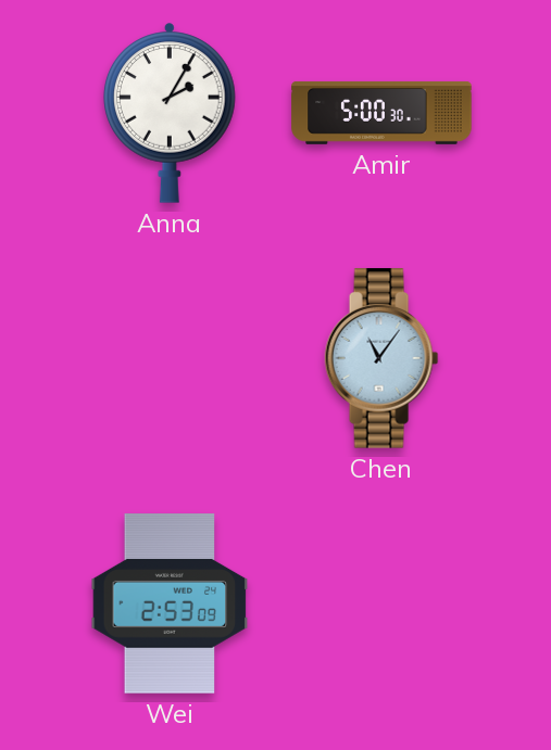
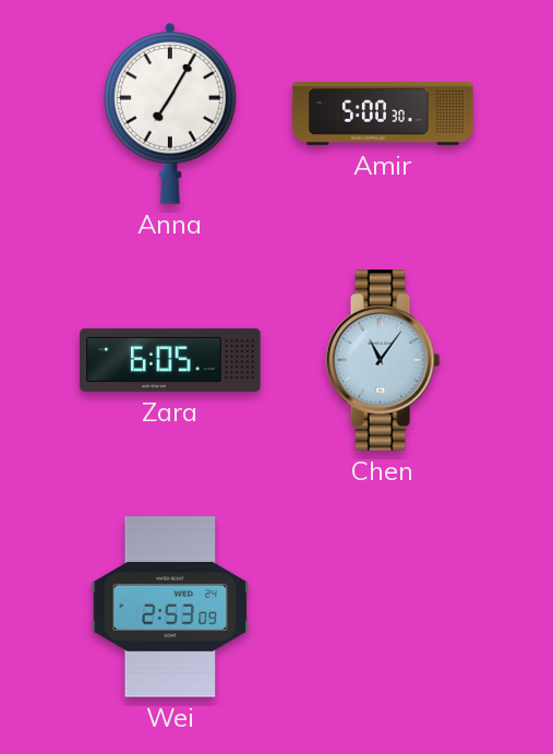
Anna: 2:05 -> 7:05
Zara: none -> 6:05
